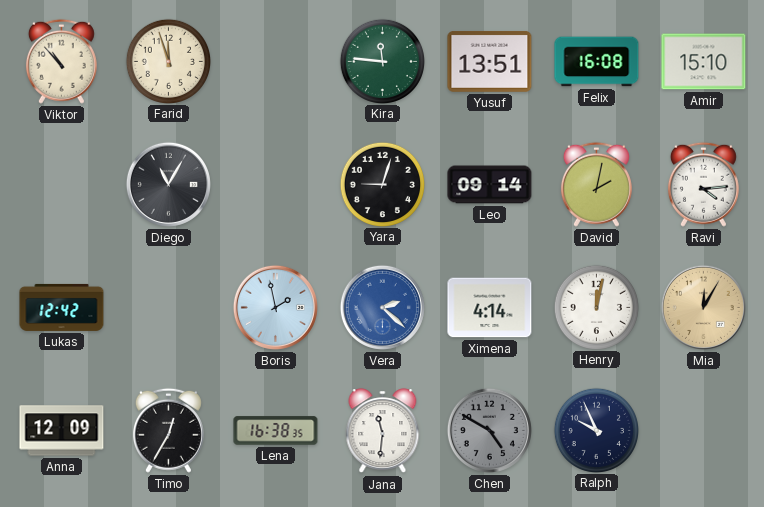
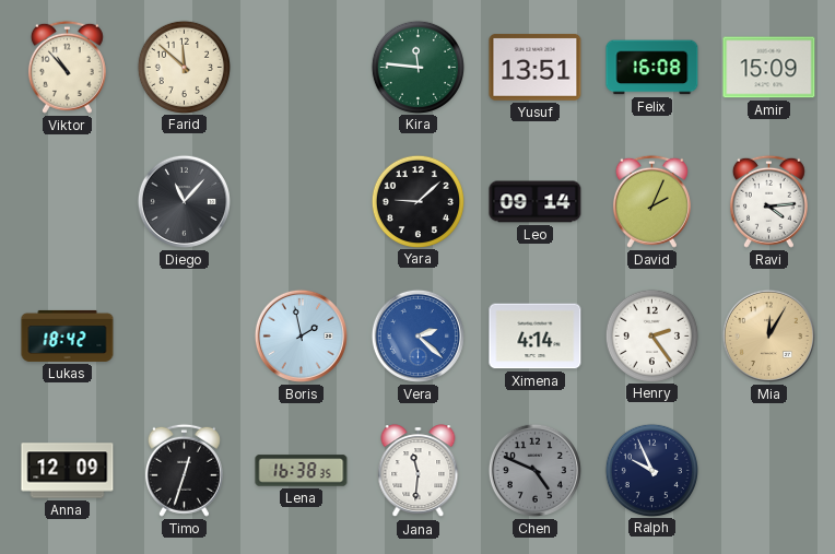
Farid: 11:57 -> 11:52
Amir: 15:10 -> 15:09
Diego: 11:05 -> 11:07
Yara: 9:03 -> 9:08
David: 2:02 -> 2:04
Lukas: 12:42 -> 18:42
Henry: 12:02 -> 2:24
Timo: 12:35 -> 12:33
Chen: 4:50 -> 4:49
